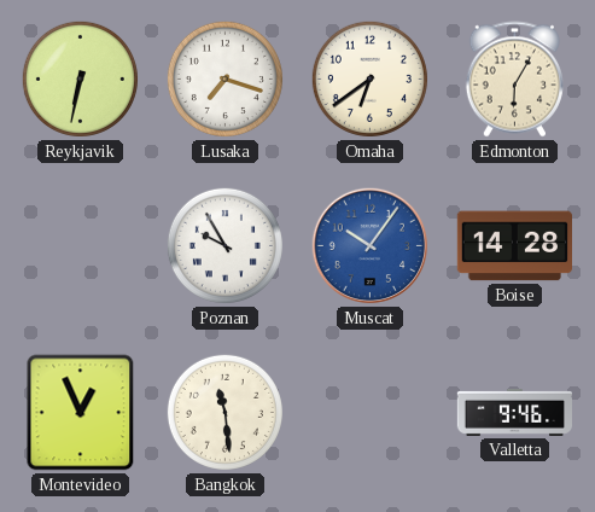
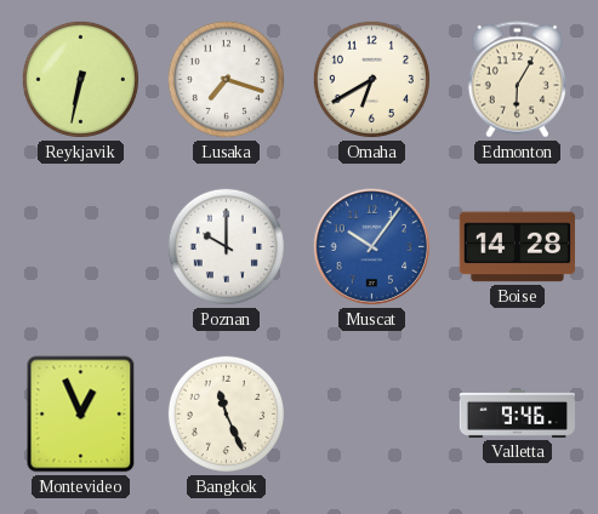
Omaha: 6:39 -> 6:40
Poznan: 9:55 -> 10:00
Bangkok: 11:29 -> 11:26
